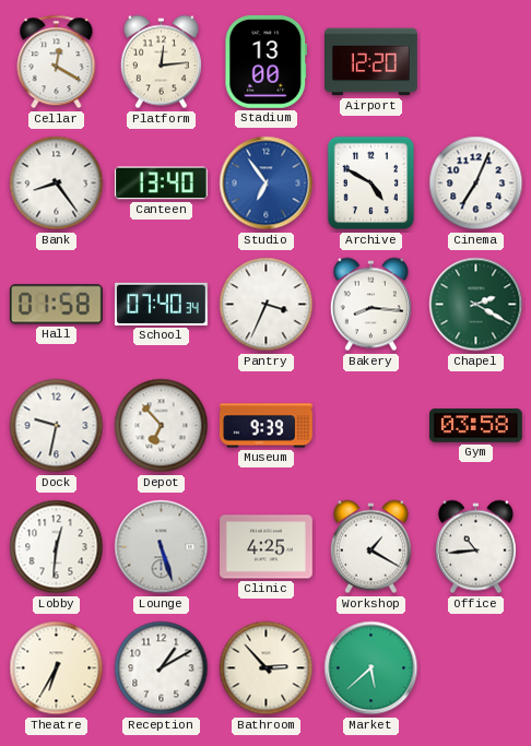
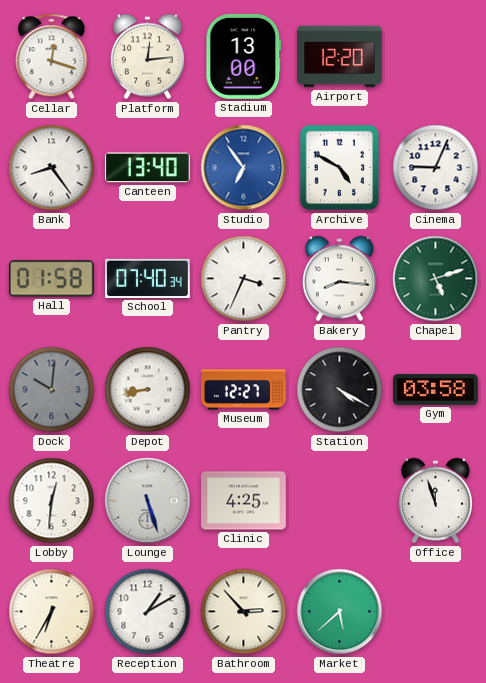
Cellar: 12:20 -> 12:18
Cinema: 7:04 -> 9:04
Chapel: 2:20 -> 5:12
Dock: 9:32 -> 10:01
Dock dial: white -> grey
Depot: 6:53 -> 8:43
Museum: 9:39 -> 12:27
Station: none -> 4:20
Workshop: 1:20 -> none
Office: 10:44 -> 11:57
